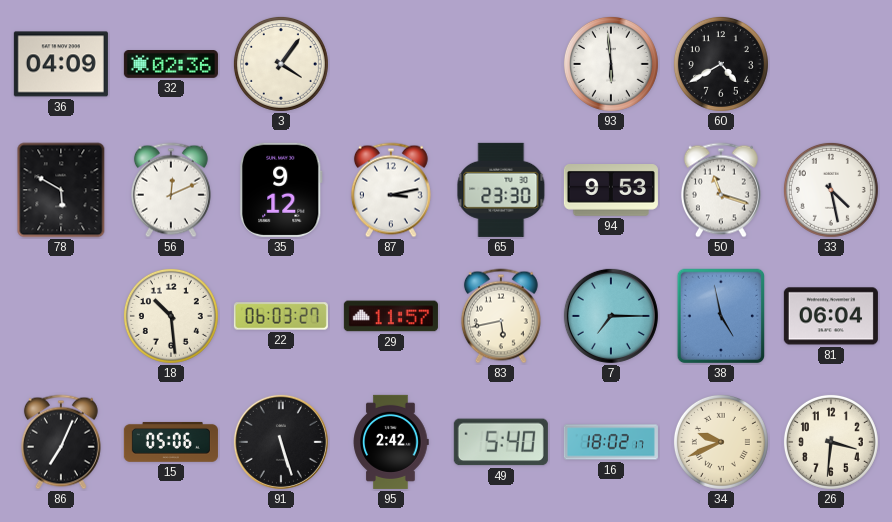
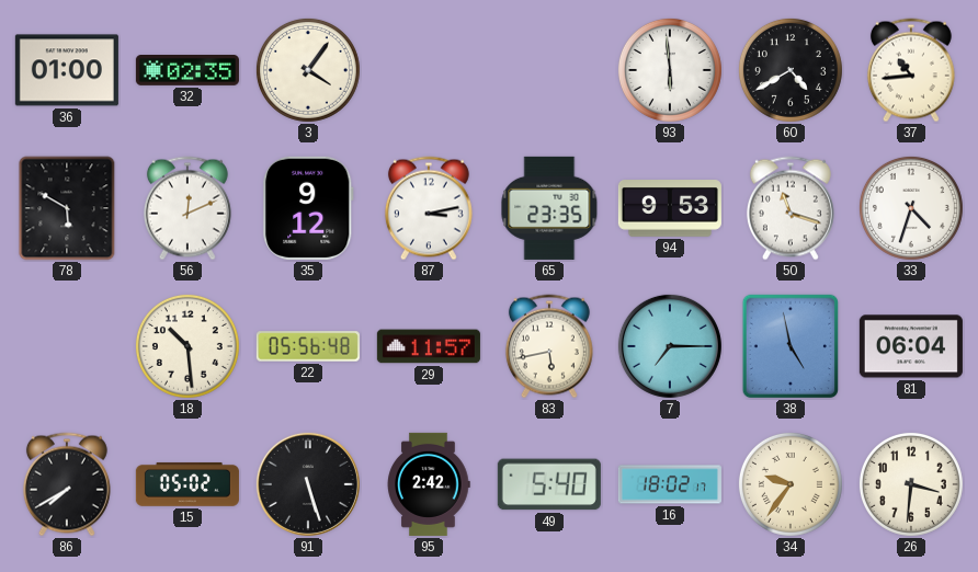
36: 04:09 -> 01:00
32: 02:36 -> 02:35
37: none -> 10:44
65: 23:30 -> 23:35
33: 4:28 -> 4:33
22: 06:03 -> 05:56
86: 7:04 -> 7:40
15: 05:06 -> 05:02
34: 9:41 -> 9:36
